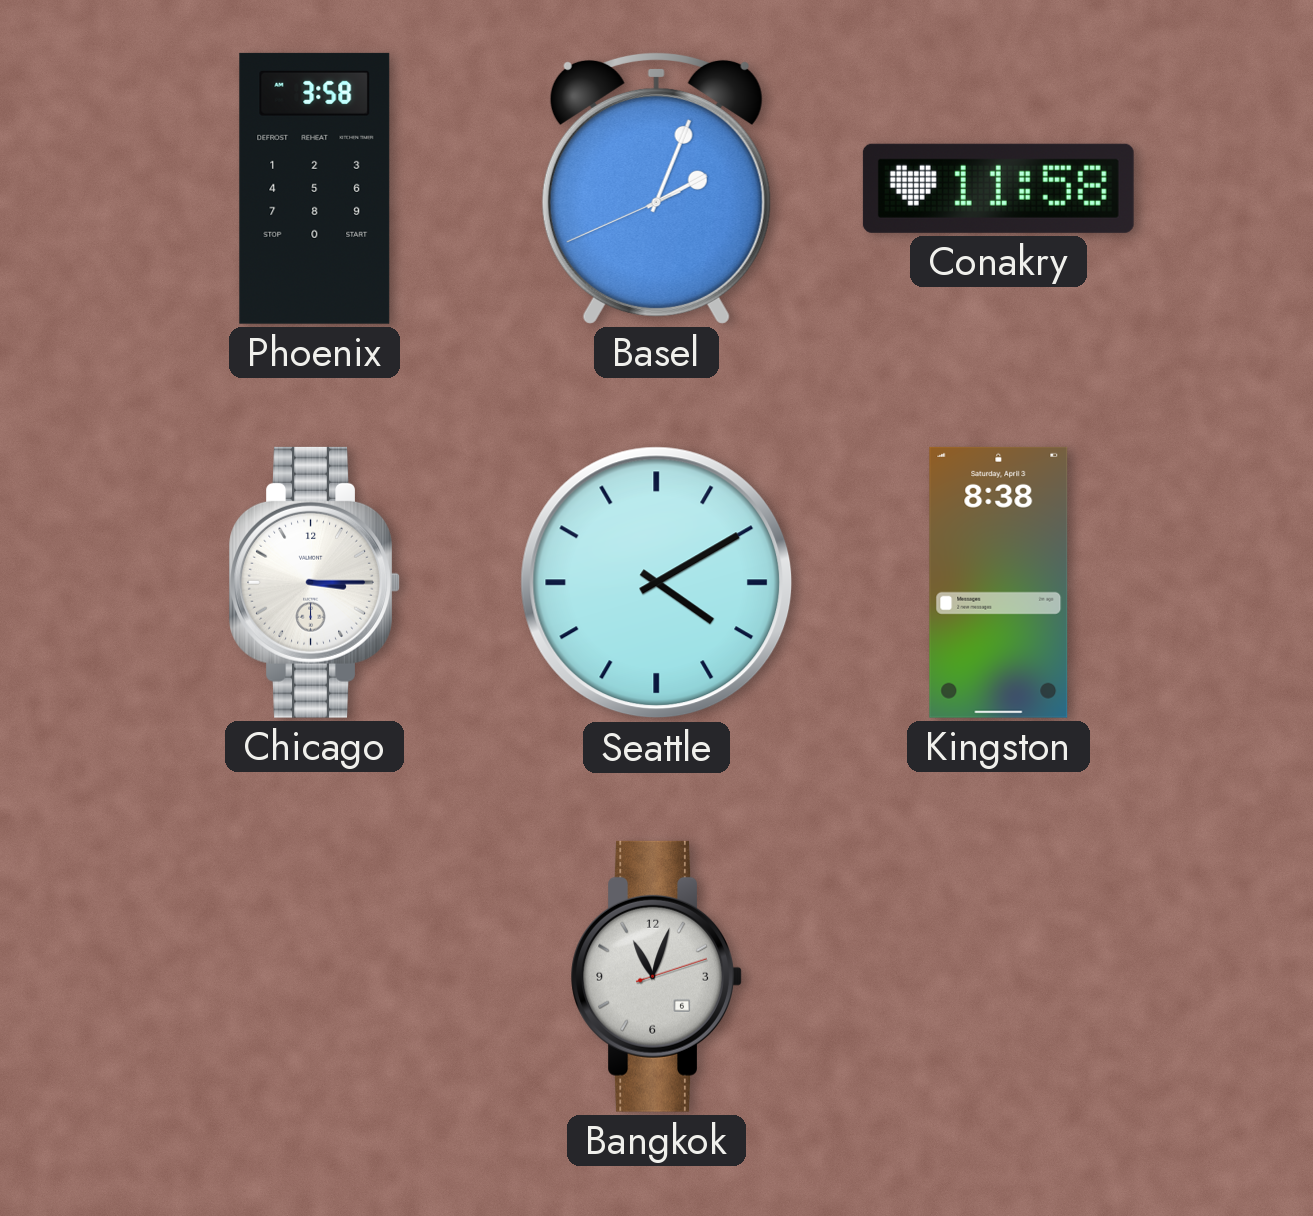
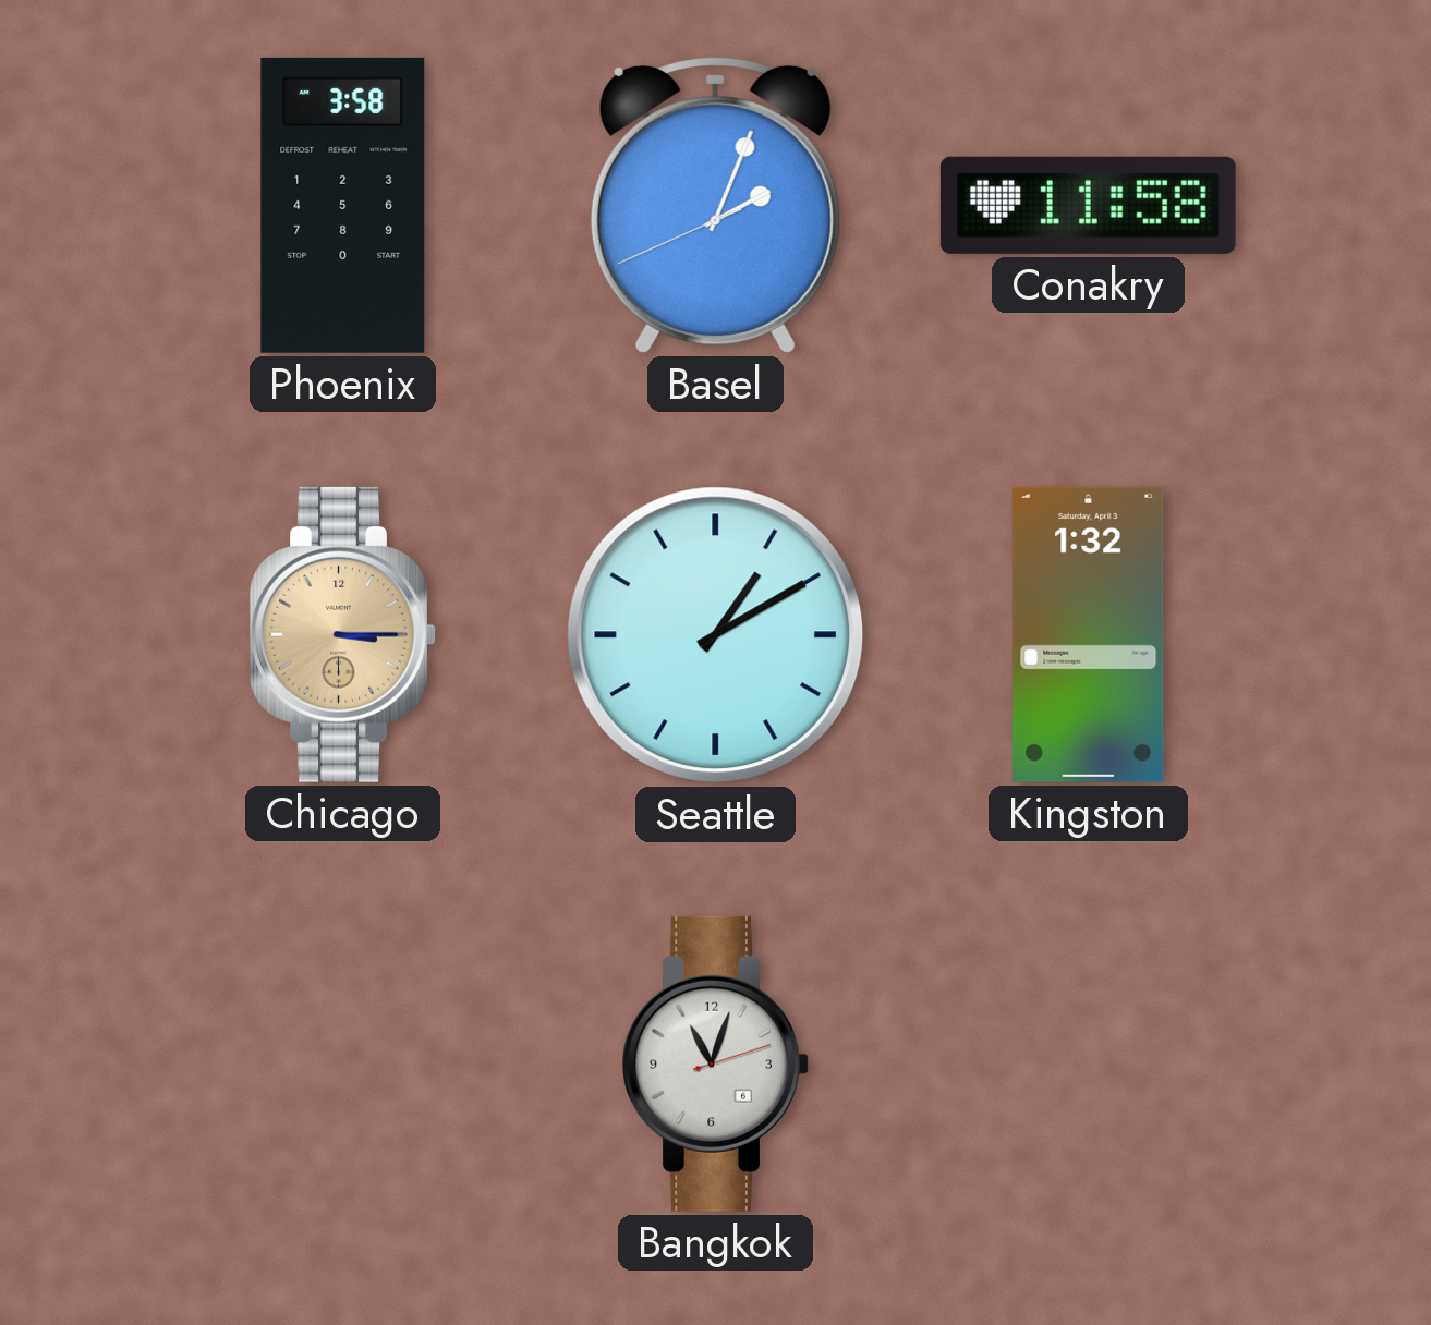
Chicago dial: white -> champagne
Seattle: 4:10 -> 1:10
Kingston: 8:38 -> 1:32
